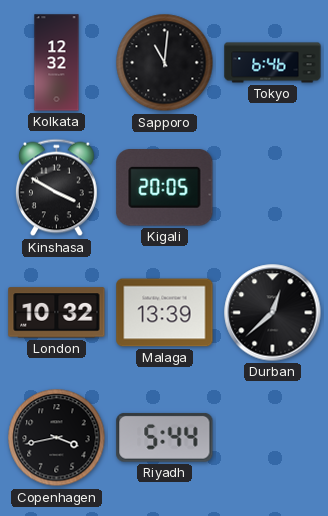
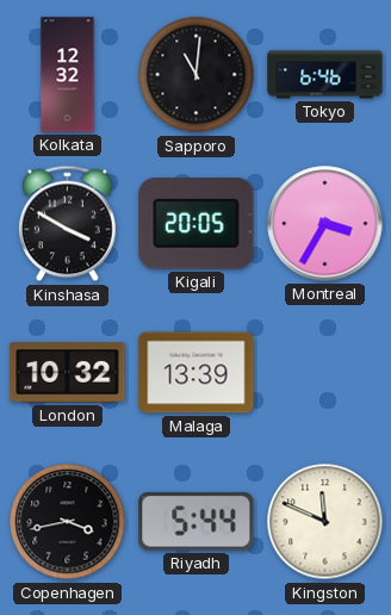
Montreal: none -> 3:35
Durban: 12:38 -> none
Kingston: none -> 11:49
